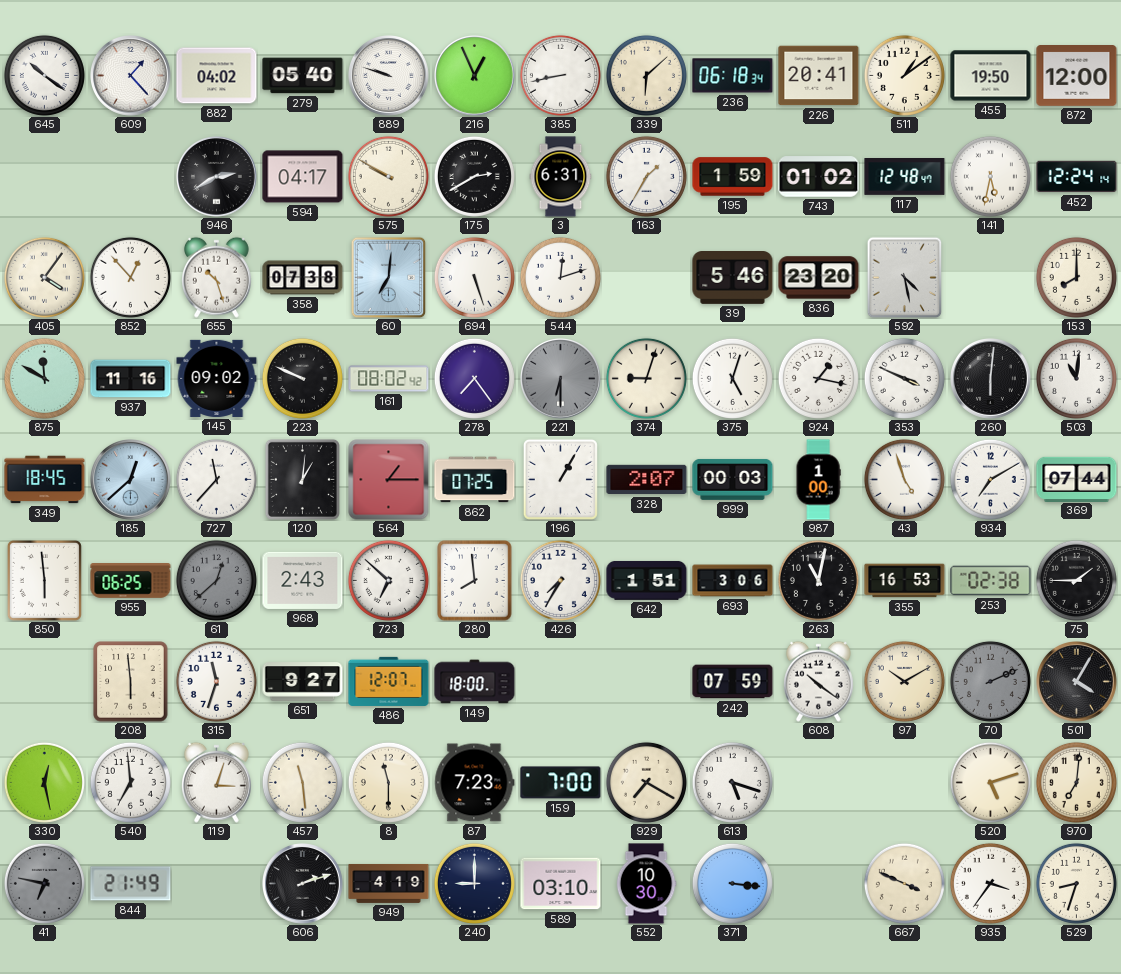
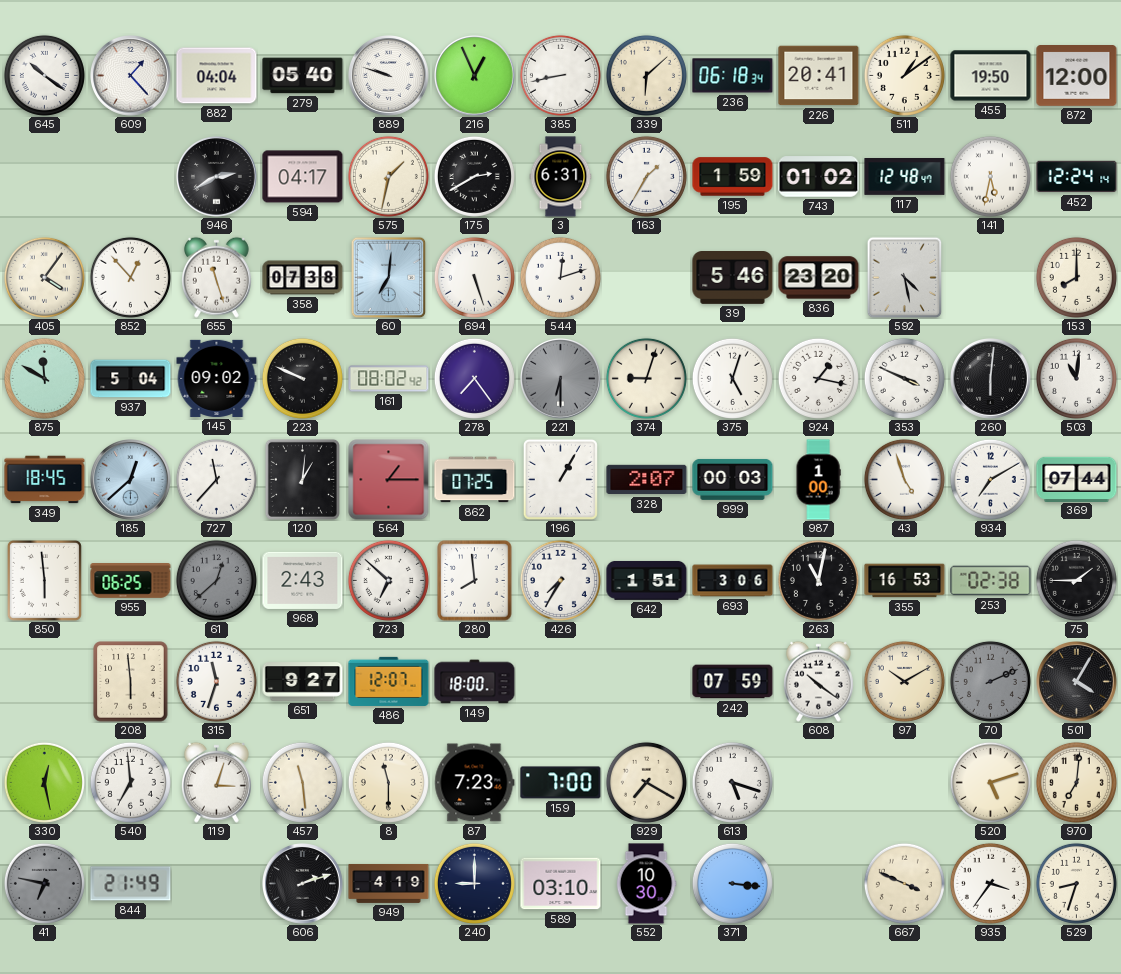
882: 04:02 -> 04:04
575: 9:50 -> 1:32
655: 10:27 -> 11:27
937: 11:16 -> 5:04
